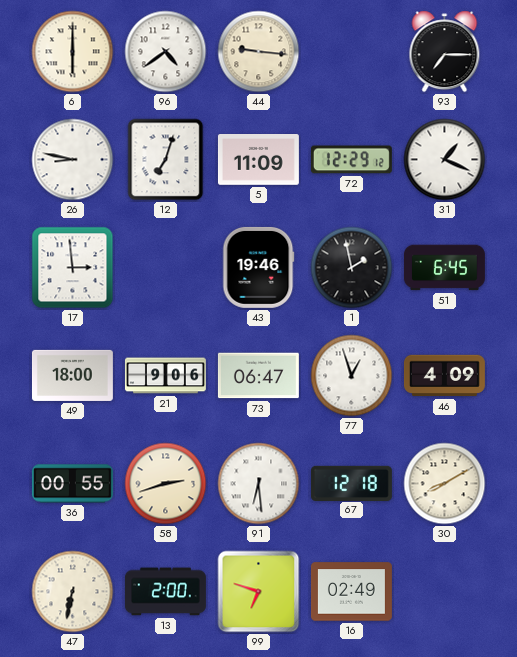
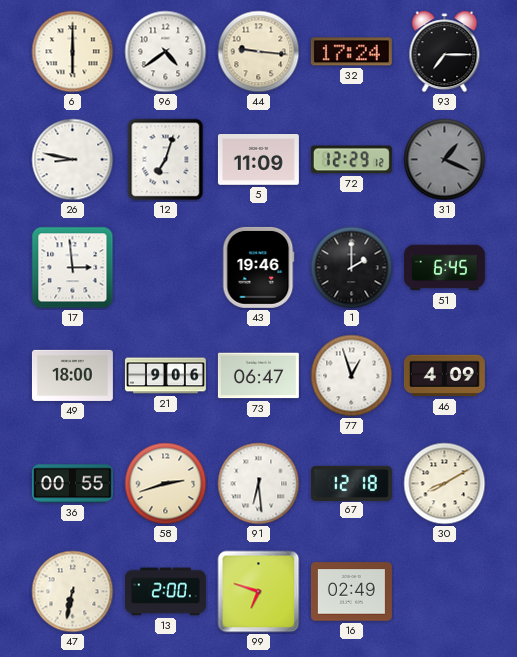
32: none -> 17:24
31 dial: white -> grey
1: 1:58 -> 2:00
